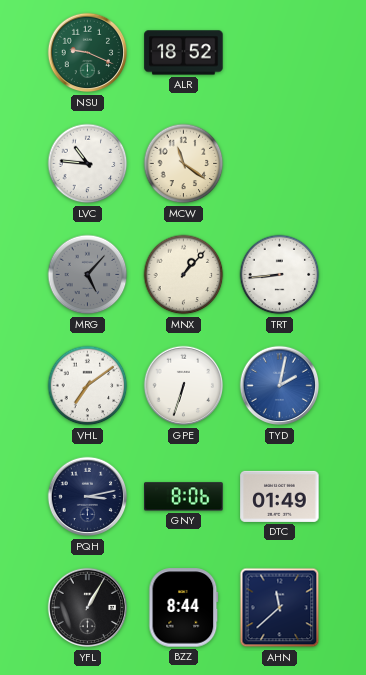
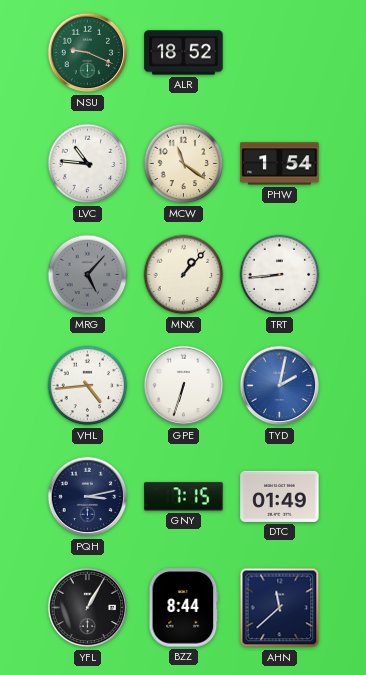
PHW: none -> 1:54
VHL: 7:09 -> 4:44
GNY: 8:06 -> 7:15
